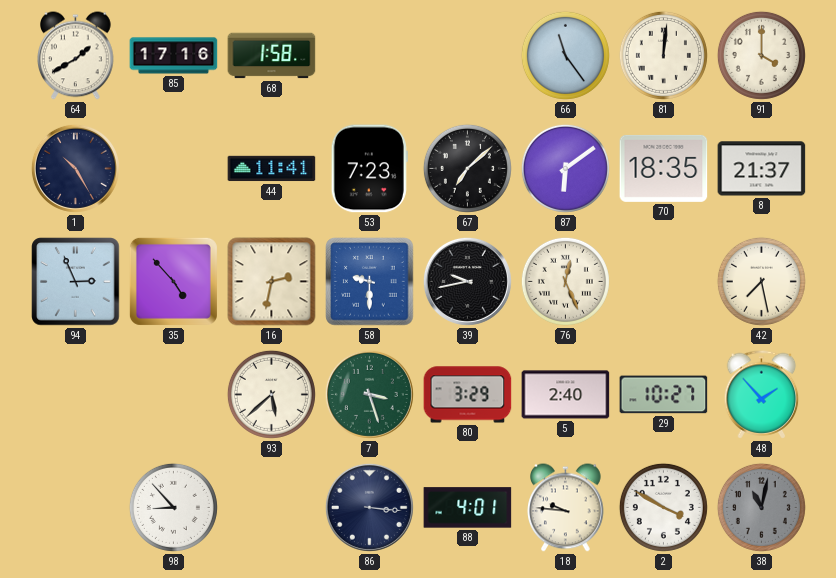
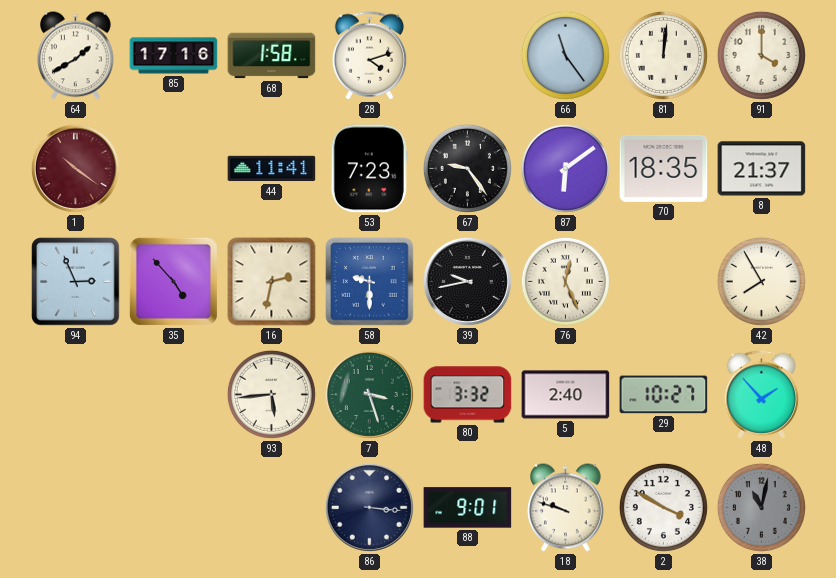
28: none -> 4:12
1: 10:25 -> 10:21
1 dial: navy -> burgundy
67: 7:08 -> 9:24
42: 7:28 -> 7:55
93: 5:38 -> 5:44
80: 3:29 -> 3:32
98: 8:53 -> none
88: 4:01 -> 9:01
18: 9:46 -> 9:48
